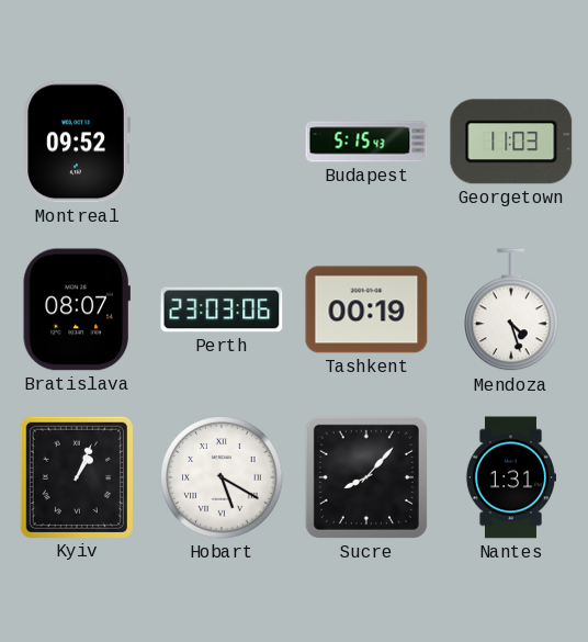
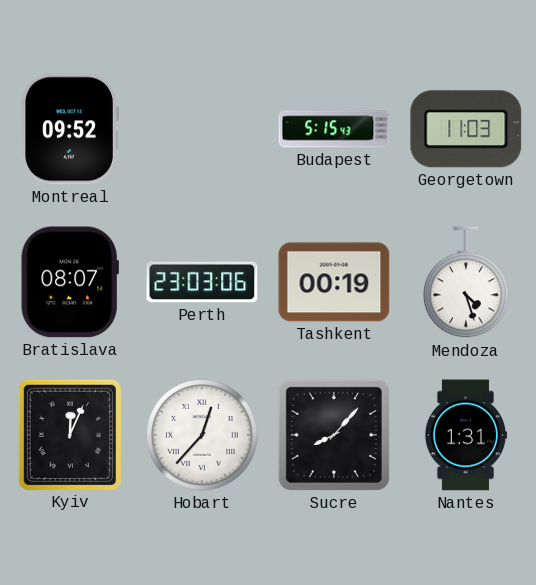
Kyiv: 1:04 -> 12:04
Hobart: 5:20 -> 12:37
